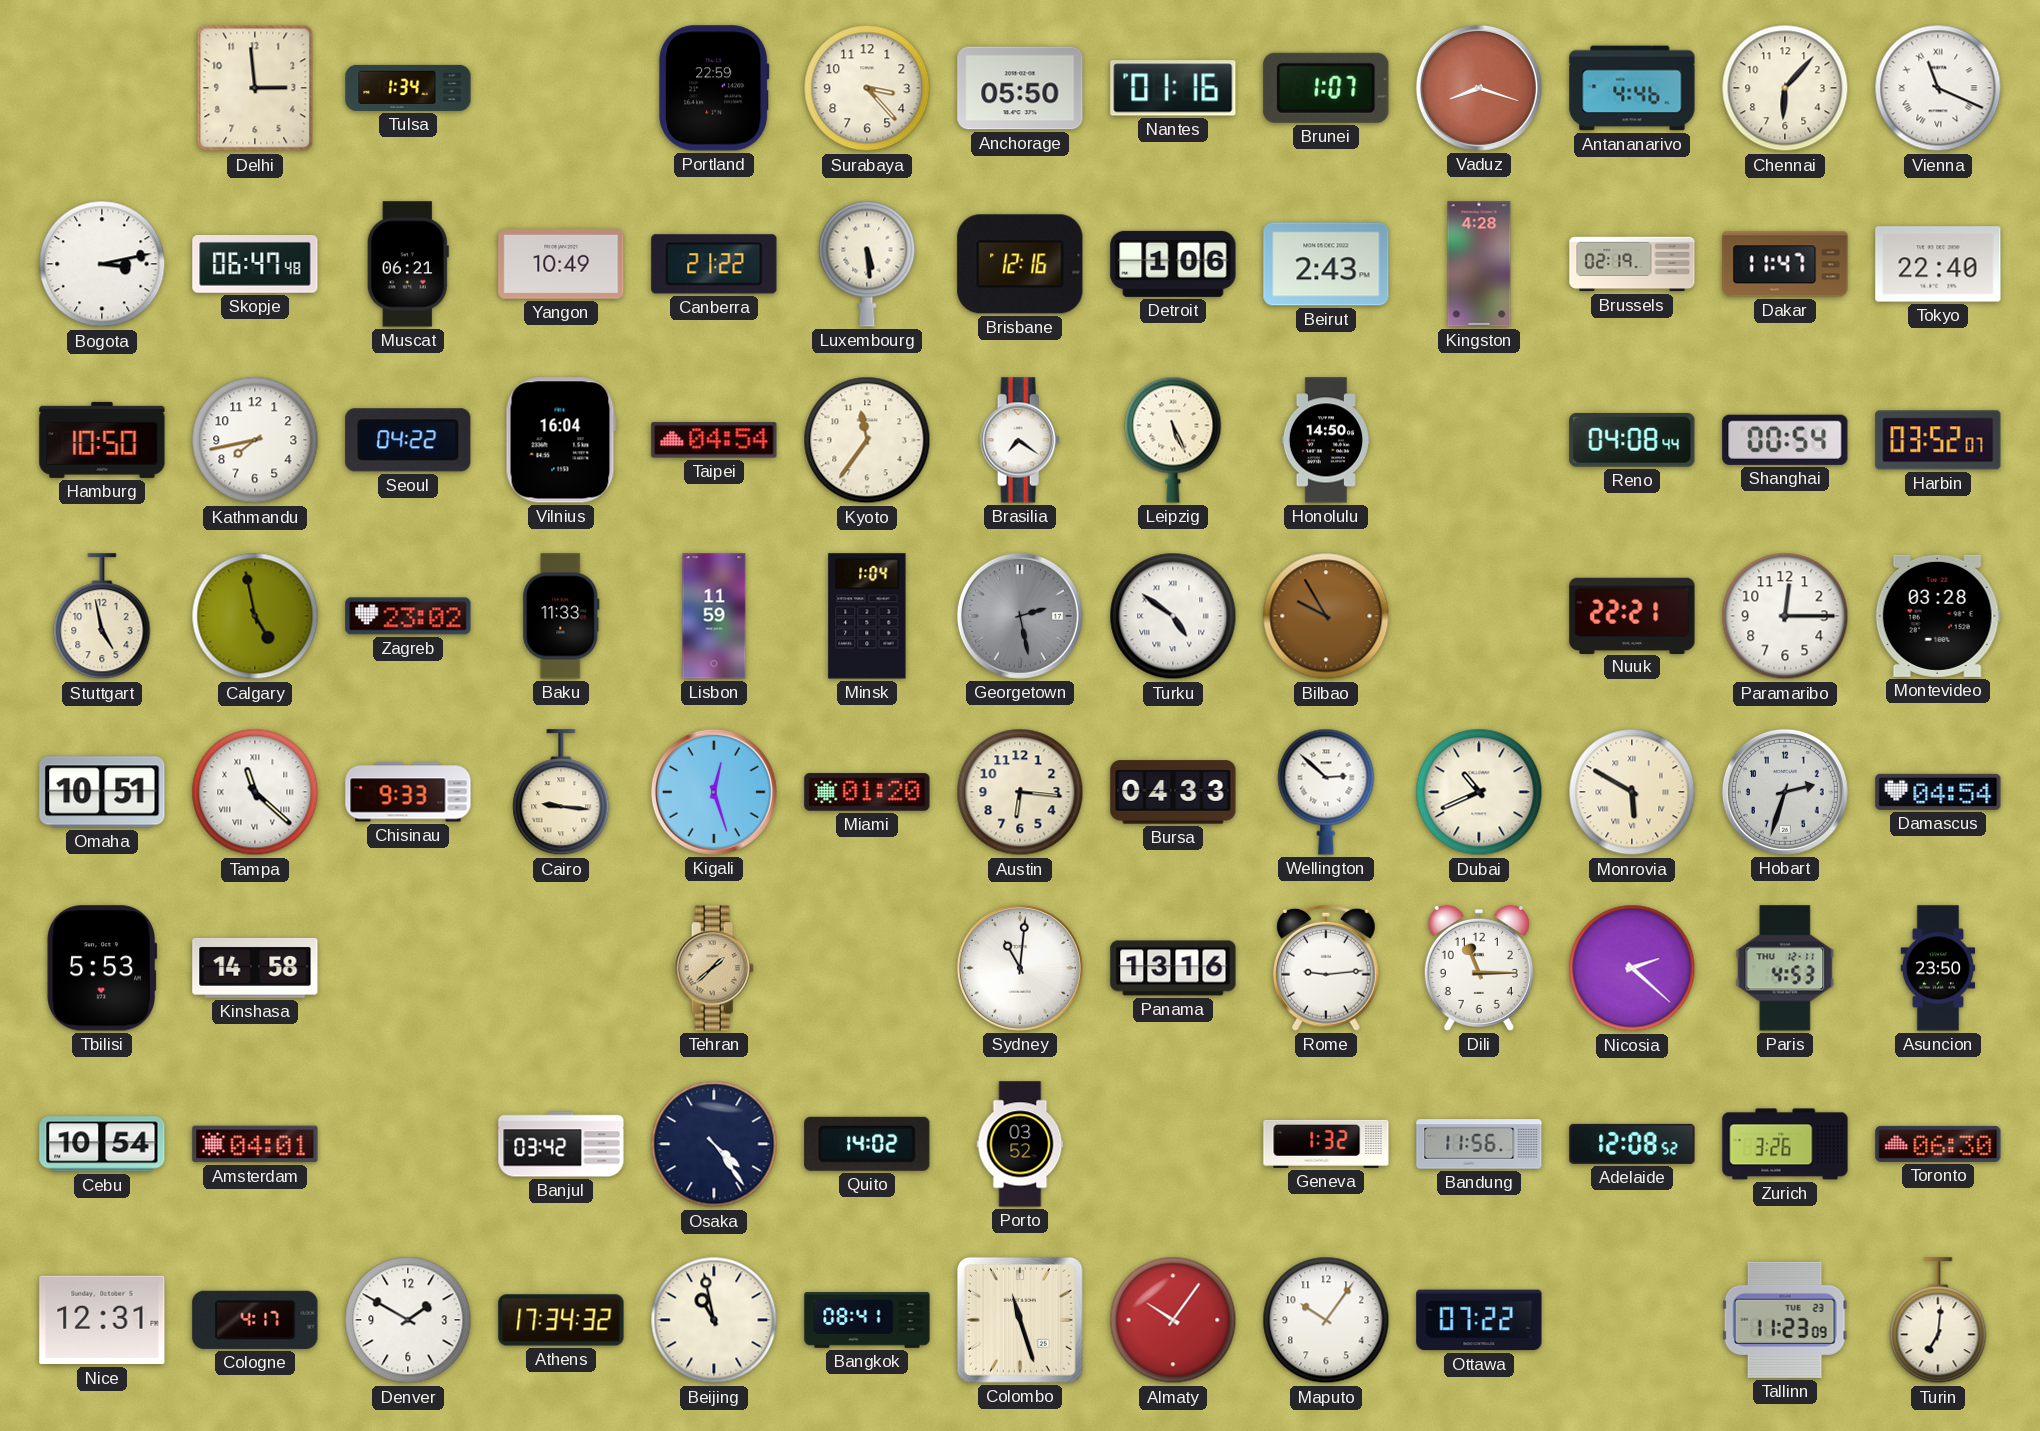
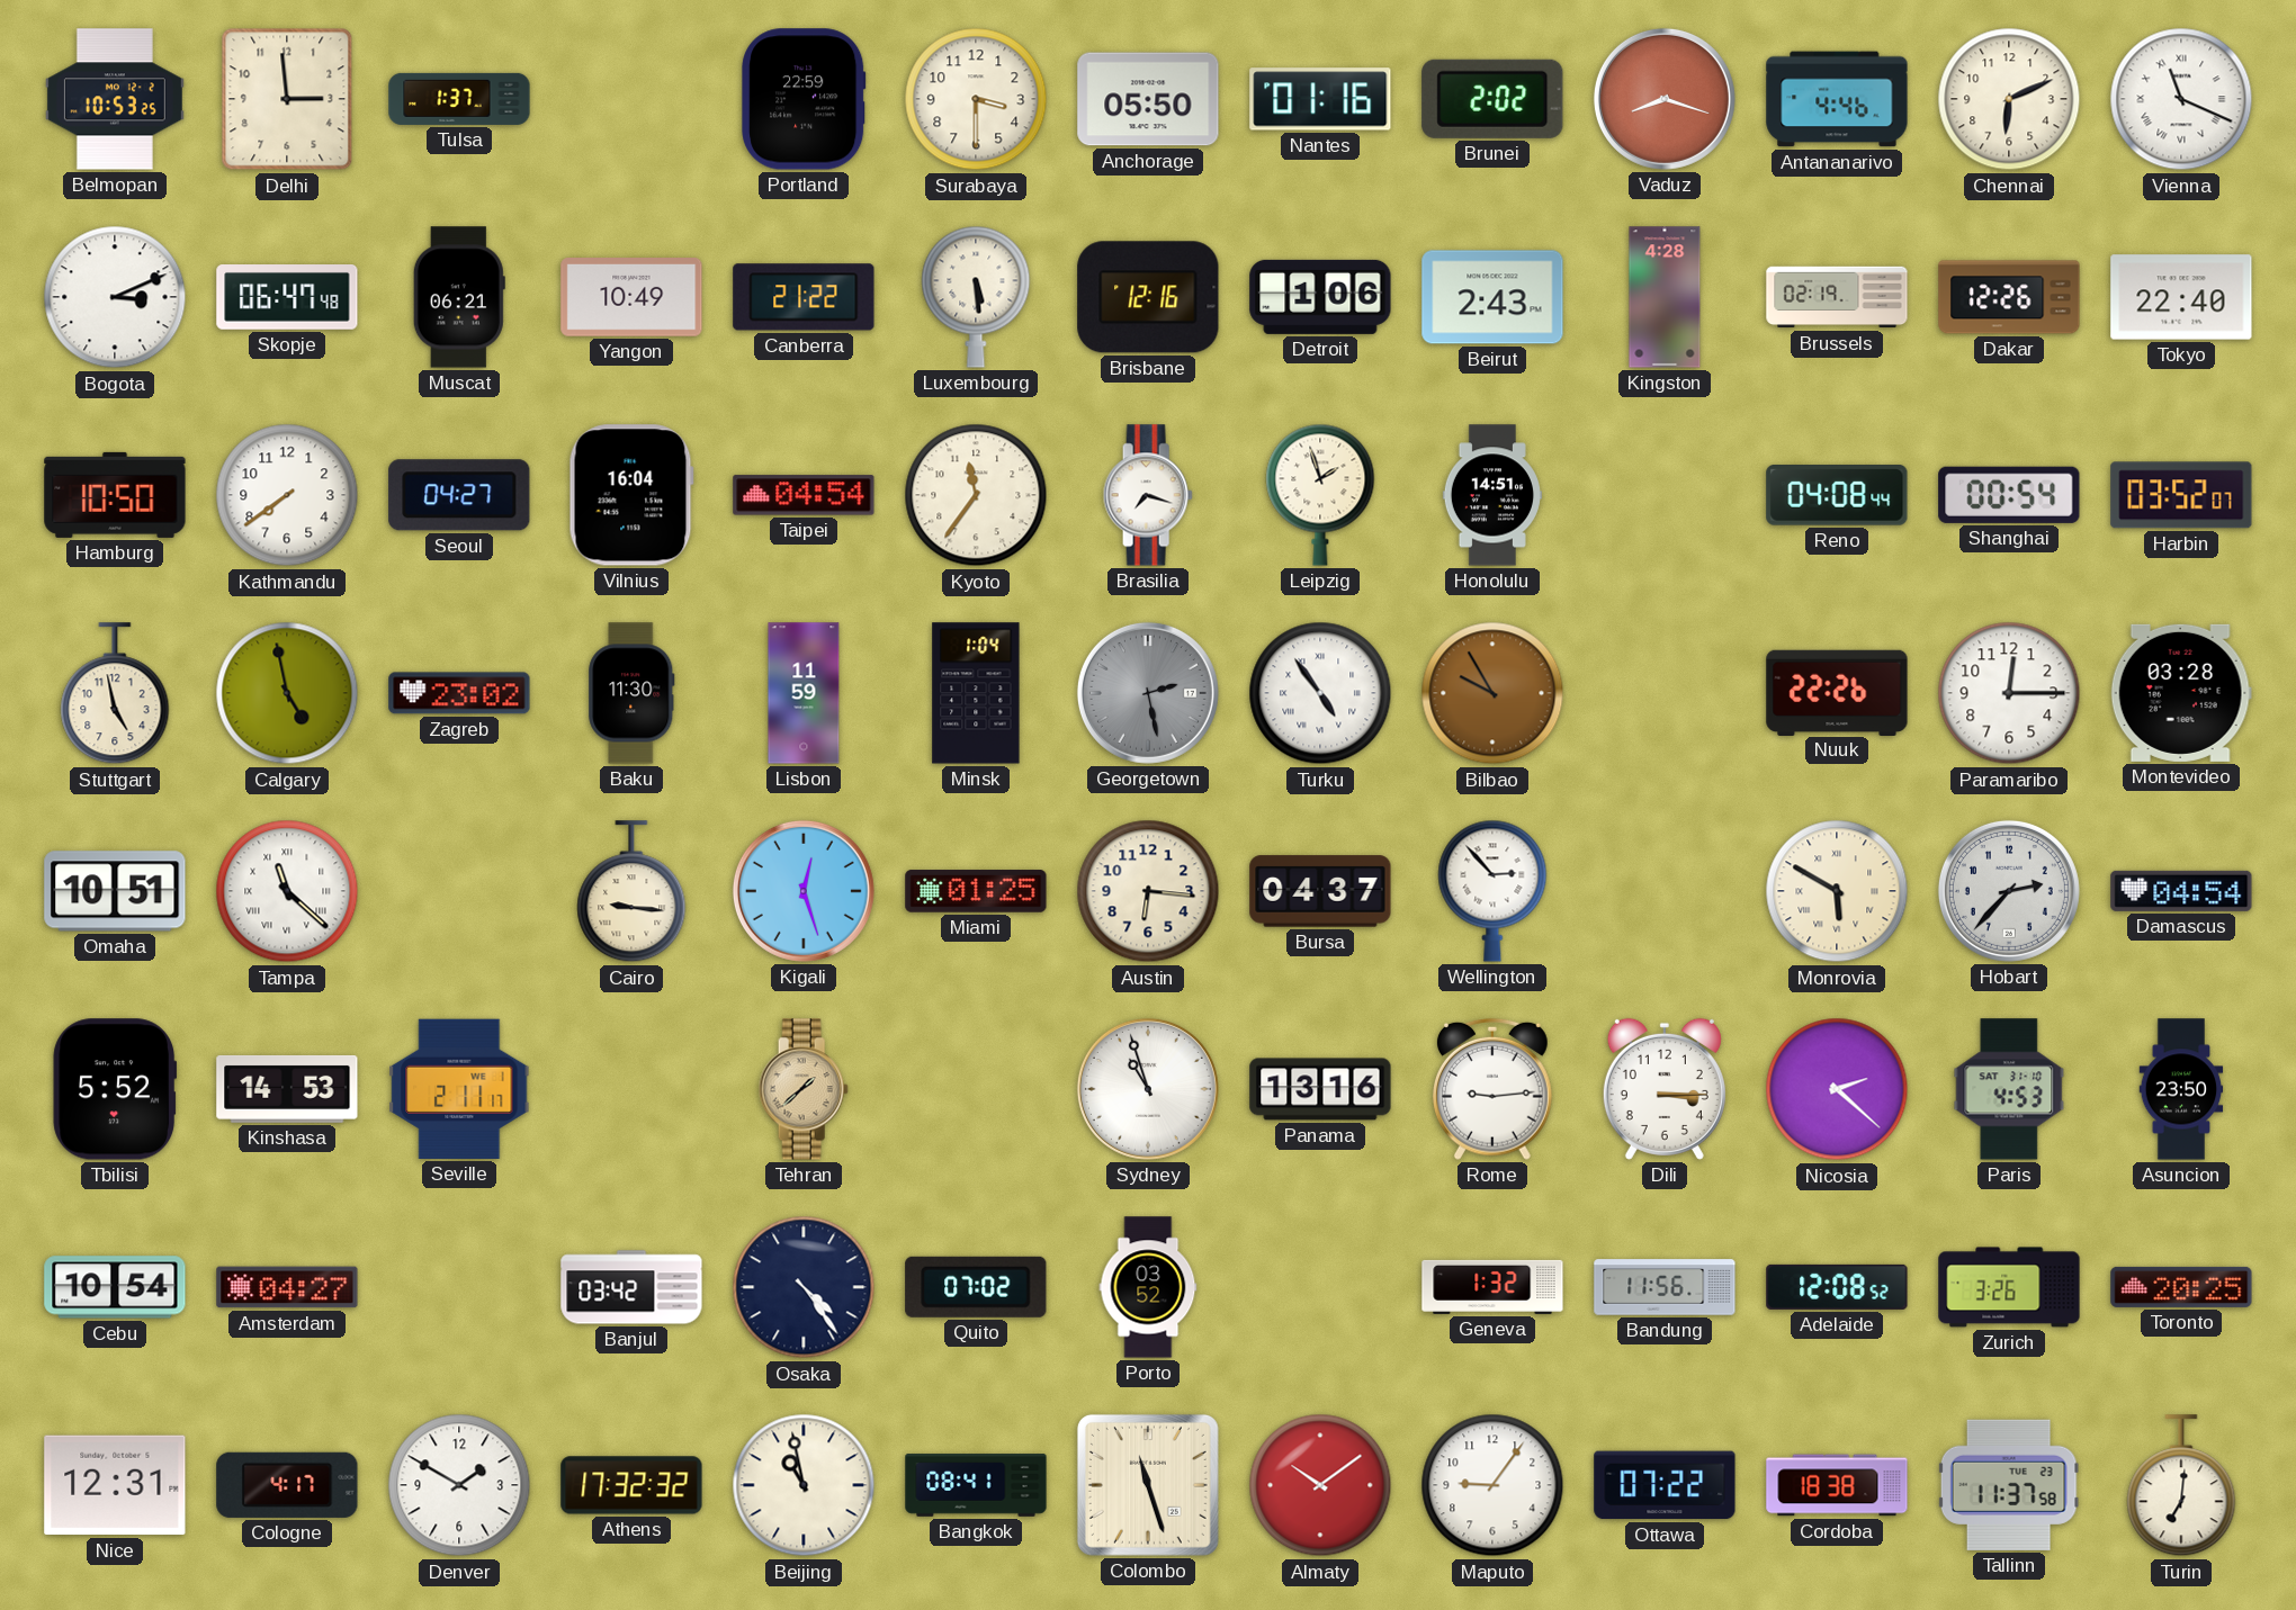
Belmopan: none -> 10:53
Tulsa: 1:34 -> 1:37
Surabaya: 3:23 -> 3:30
Brunei: 1:07 -> 2:02
Chennai: 6:07 -> 6:11
Bogota: 3:13 -> 3:11
Dakar: 11:47 -> 12:26
Kathmandu: 7:43 -> 7:39
Seoul: 04:22 -> 04:27
Brasilia: 7:21 -> 7:18
Leipzig: 5:26 -> 1:57
Honolulu: 14:50 -> 14:51
Baku: 11:33 -> 11:30
Turku: 4:51 -> 4:54
Nuuk: 22:21 -> 22:26
Chisinau: 9:33 -> none
Miami: 01:20 -> 01:25
Bursa: 04:33 -> 04:37
Wellington: 2:52 -> 2:53
Dubai: 10:41 -> none
Hobart: 2:33 -> 2:37
Tbilisi: 5:53 -> 5:52
Kinshasa: 14:58 -> 14:53
Seville: none -> 2:11
Sydney: 11:01 -> 10:57
Dili: 11:15 -> 3:15
Paris date: THU 12-11 -> SAT 31-10
Amsterdam: 04:01 -> 04:27
Quito: 14:02 -> 07:02
Toronto: 06:30 -> 20:25
Athens: 17:34 -> 17:32
Almaty: 10:06 -> 10:09
Maputo: 10:06 -> 9:06
Cordoba: none -> 18:38
Tallinn: 11:23 -> 11:37
